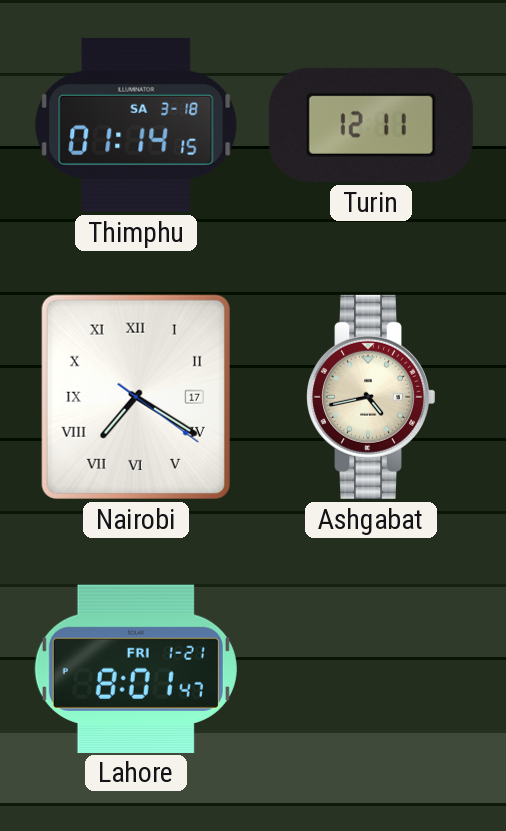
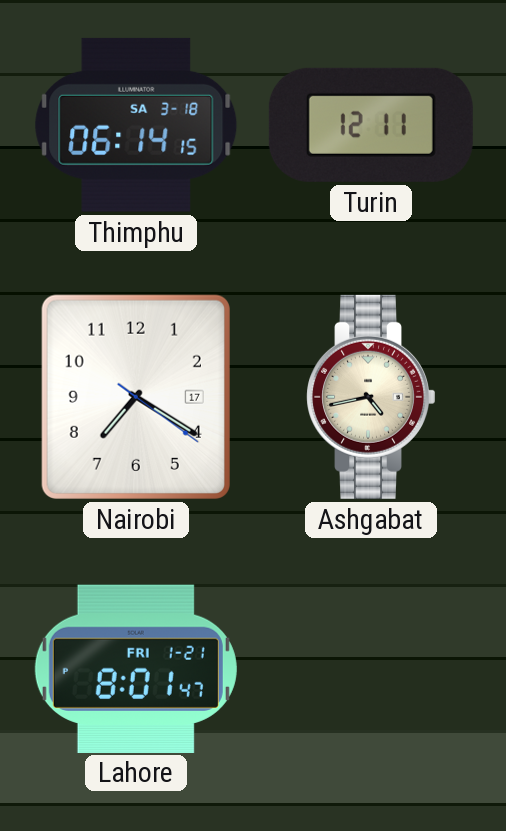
Thimphu: 01:14 -> 06:14
Nairobi numerals: Roman -> Arabic
